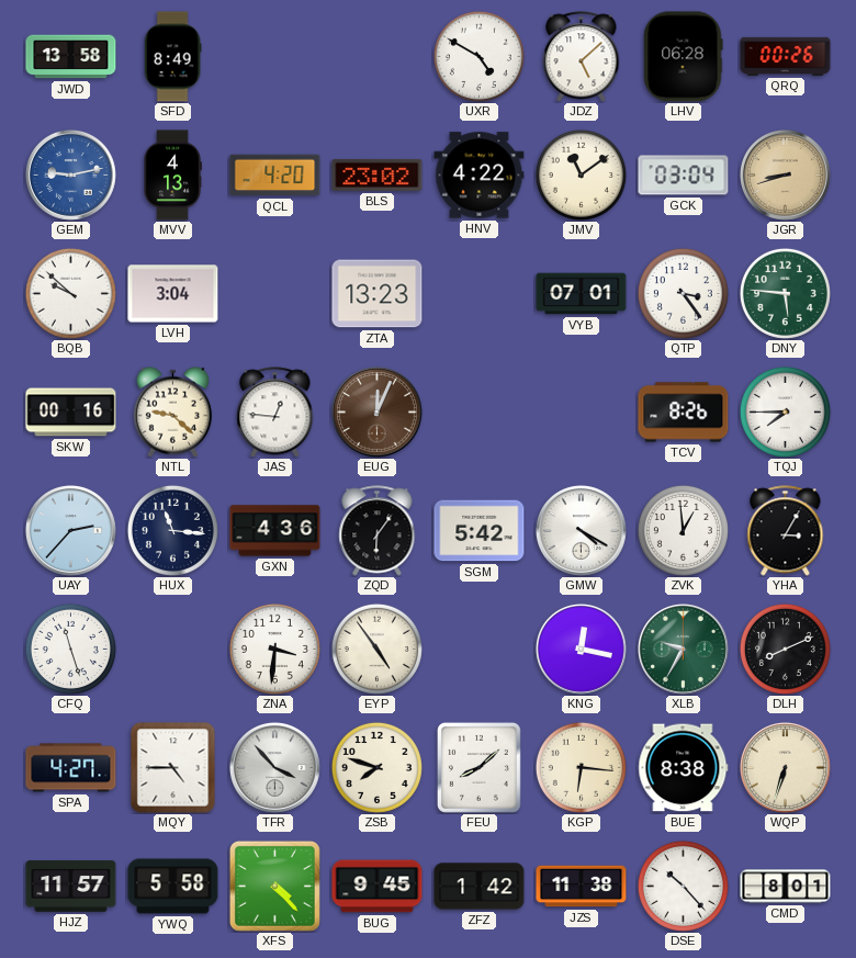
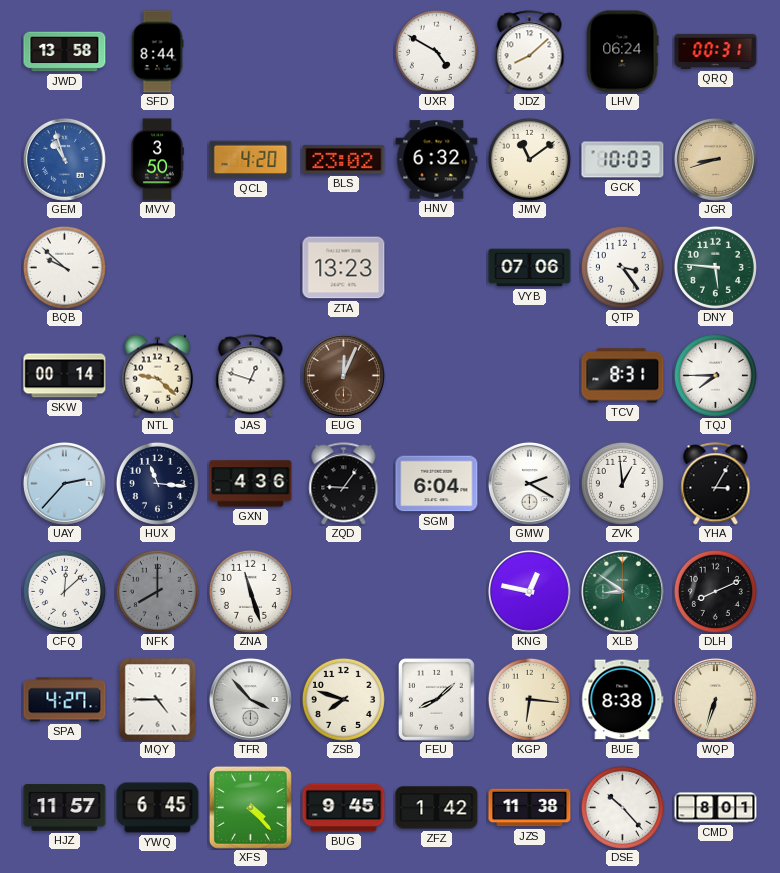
SFD: 8:49 -> 8:44
JDZ: 5:08 -> 8:08
LHV: 06:28 -> 06:24
QRQ: 00:26 -> 00:31
GEM: 9:13 -> 10:57
MVV: 4:13 -> 3:50
HNV: 4:22 -> 6:32
GCK: 03:04 -> 10:03
LVH: 3:04 -> none
VYB: 07:01 -> 07:06
SKW: 00:16 -> 00:14
JAS: 12:46 -> 12:48
TCV: 8:26 -> 8:31
ZQD: 6:06 -> 9:06
SGM: 5:42 -> 6:04
GMW: 4:20 -> 2:20
CFQ: 11:27 -> 12:08
NFK: none -> 8:00
ZNA: 3:31 -> 11:27
EYP: 4:54 -> none
KNG: 12:17 -> 12:47
XLB: 9:35 -> 8:51
YWQ: 5:58 -> 6:45
